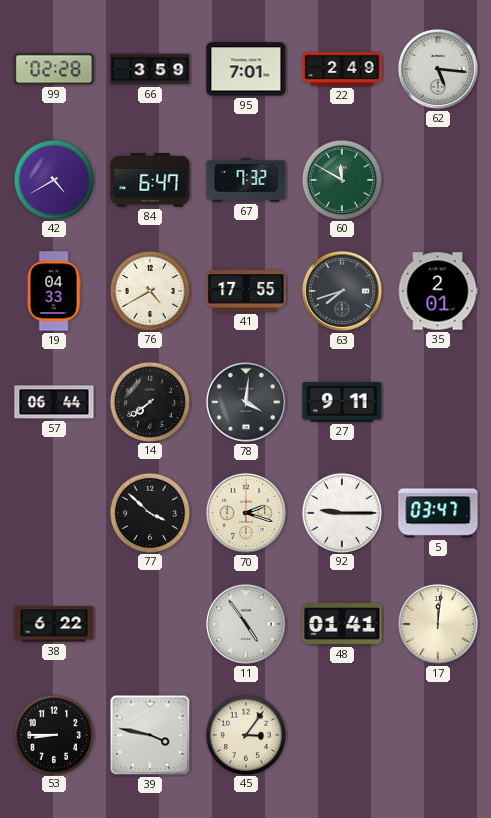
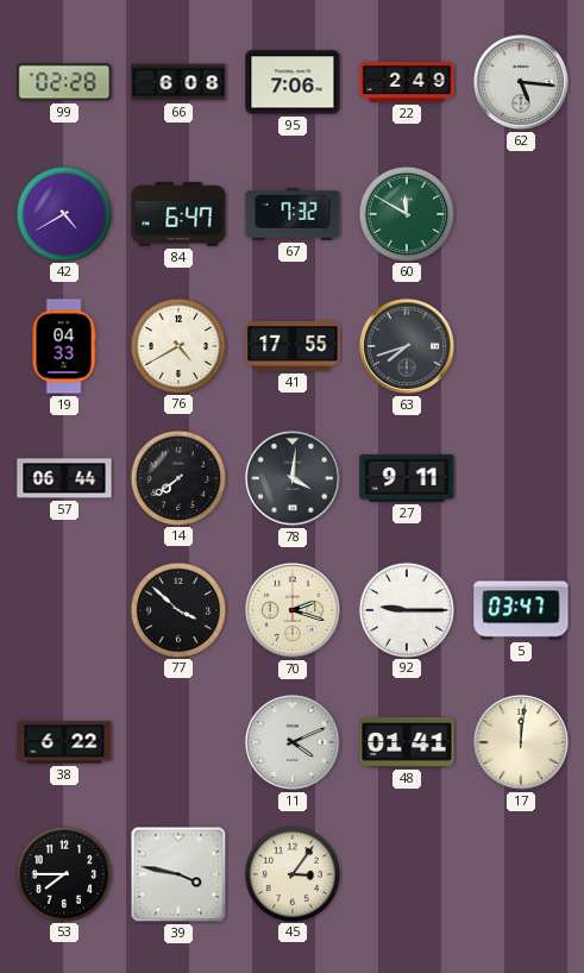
66: 3:59 -> 6:08
95: 7:01 -> 7:06
35: 2:01 -> none
11: 4:54 -> 4:11
53: 8:45 -> 7:45
